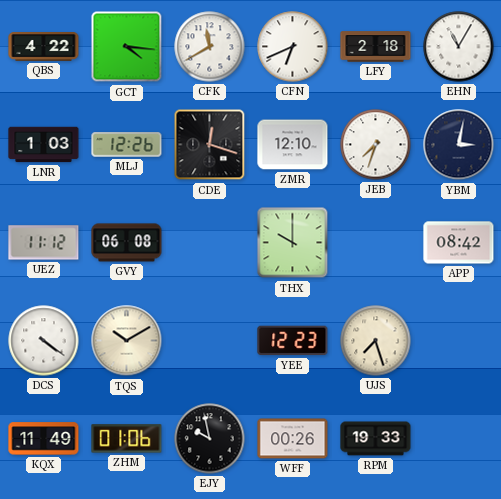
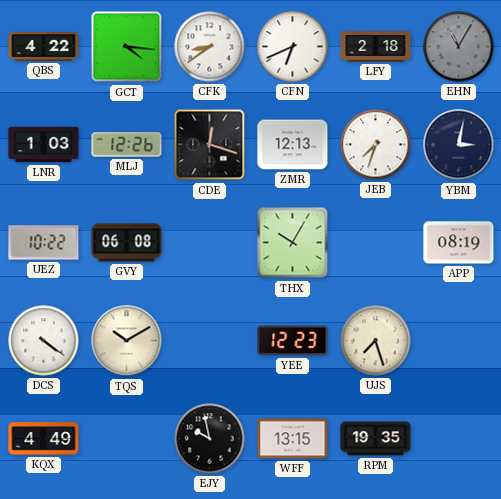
CFK: 11:40 -> 8:39
EHN dial: white -> grey
ZMR: 12:10 -> 12:13
UEZ: 11:12 -> 10:22
THX: 10:00 -> 10:05
APP: 08:42 -> 08:19
KQX: 11:49 -> 4:49
ZHM: 01:06 -> none
WFF: 00:26 -> 13:15
RPM: 19:33 -> 19:35
